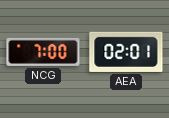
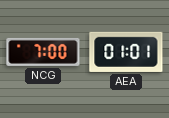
AEA: 02:01 -> 01:01
